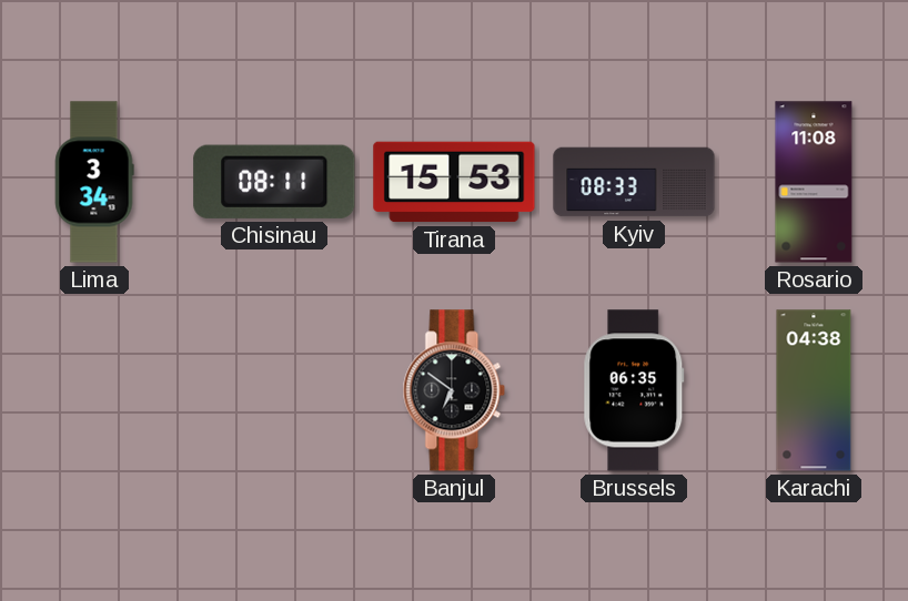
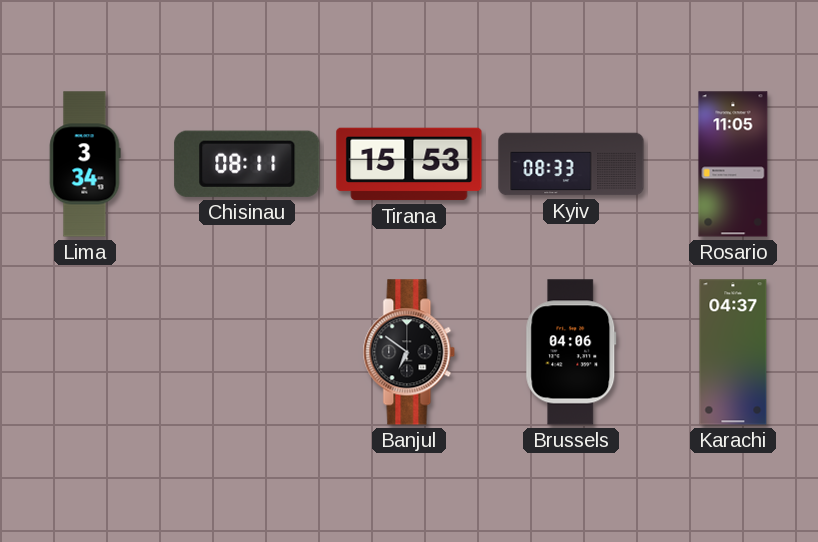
Rosario: 11:08 -> 11:05
Brussels: 06:35 -> 04:06
Karachi: 04:38 -> 04:37
